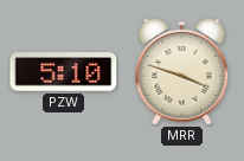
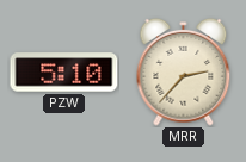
MRR: 3:48 -> 2:37
